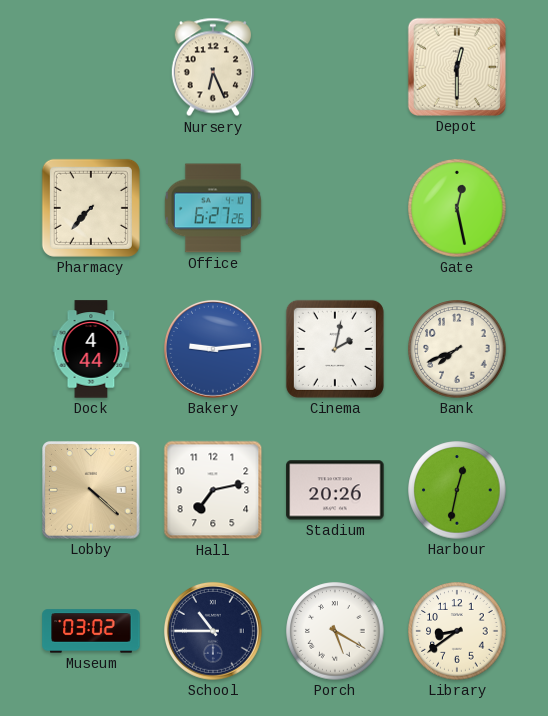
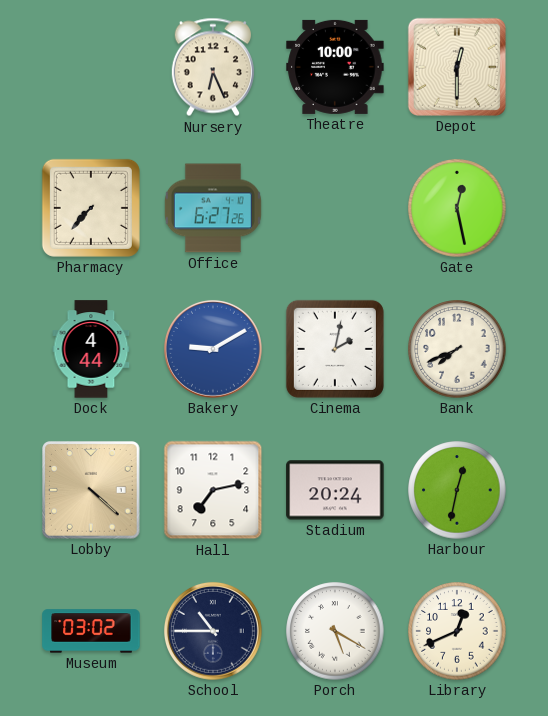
Theatre: none -> 10:00
Bakery: 9:14 -> 9:10
Stadium: 20:26 -> 20:24
Library: 8:39 -> 12:41
